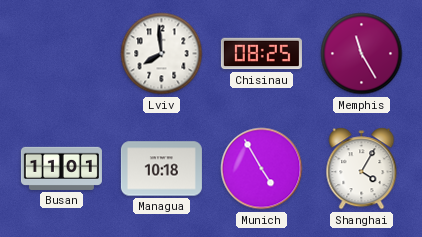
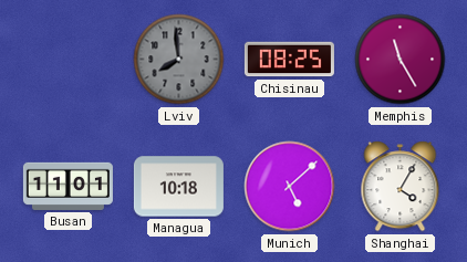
Lviv dial: white -> grey
Munich: 4:55 -> 5:08
